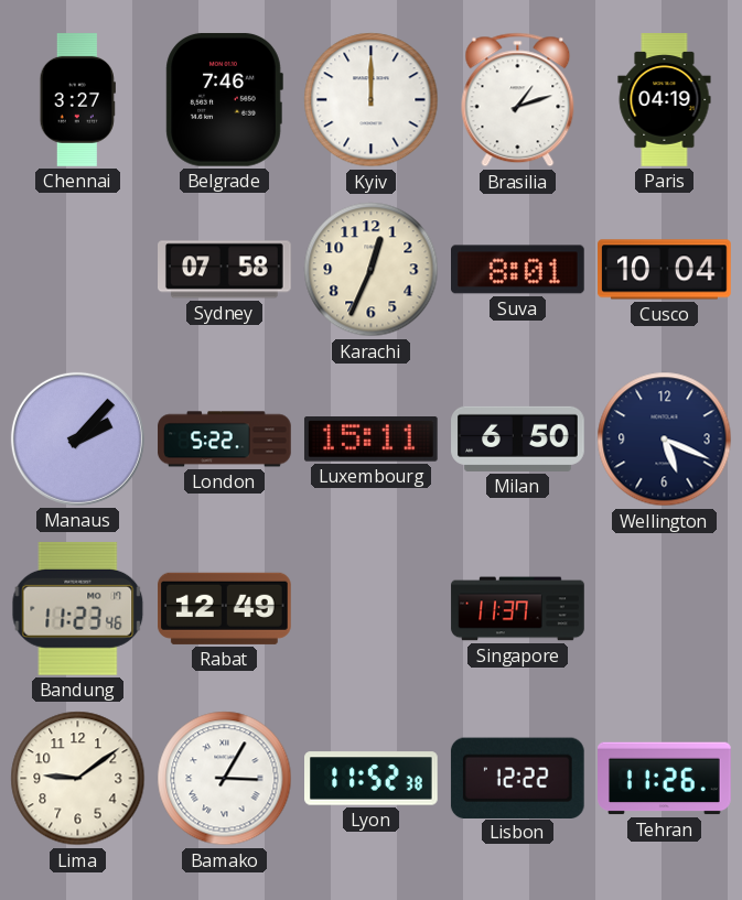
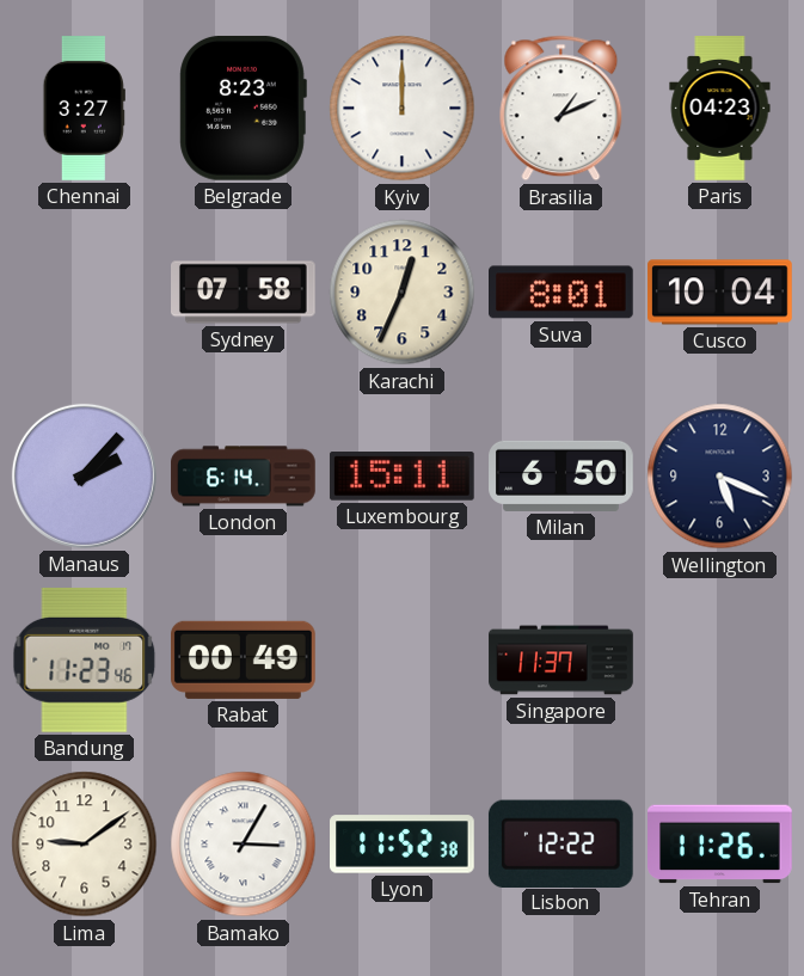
Belgrade: 7:46 -> 8:23
Brasilia: 1:12 -> 1:11
Paris: 04:19 -> 04:23
London: 5:22 -> 6:14
Rabat: 12:49 -> 00:49
